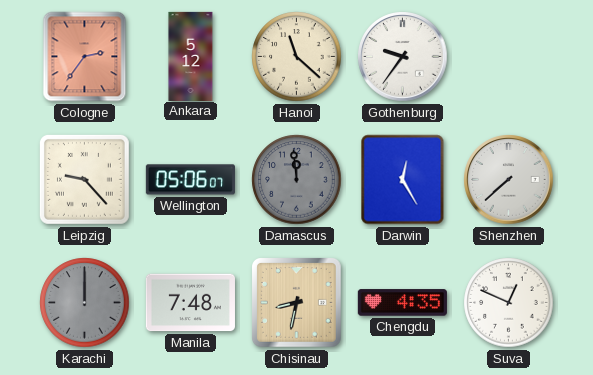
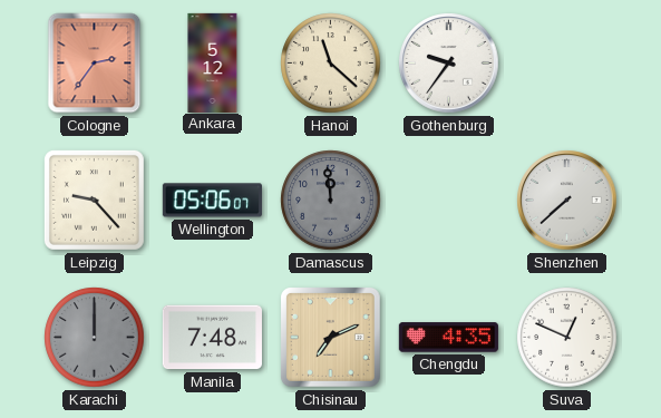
Darwin: 12:25 -> none
Chisinau: 8:32 -> 7:11
